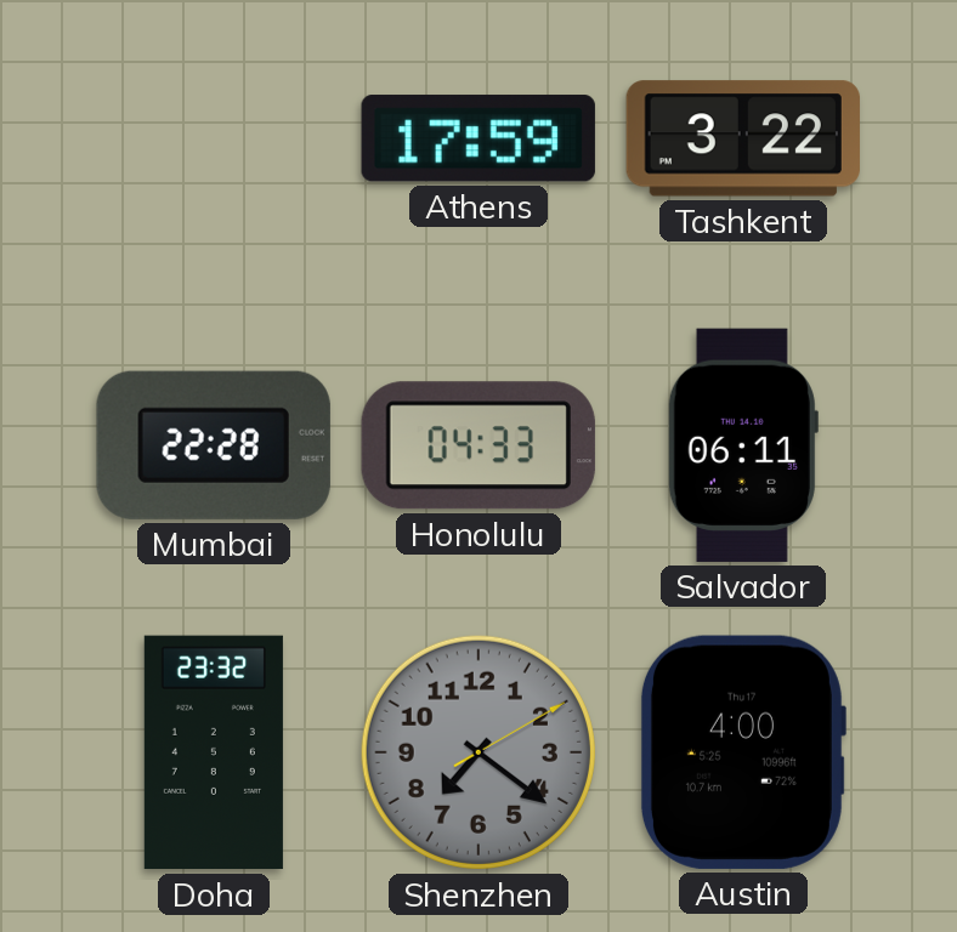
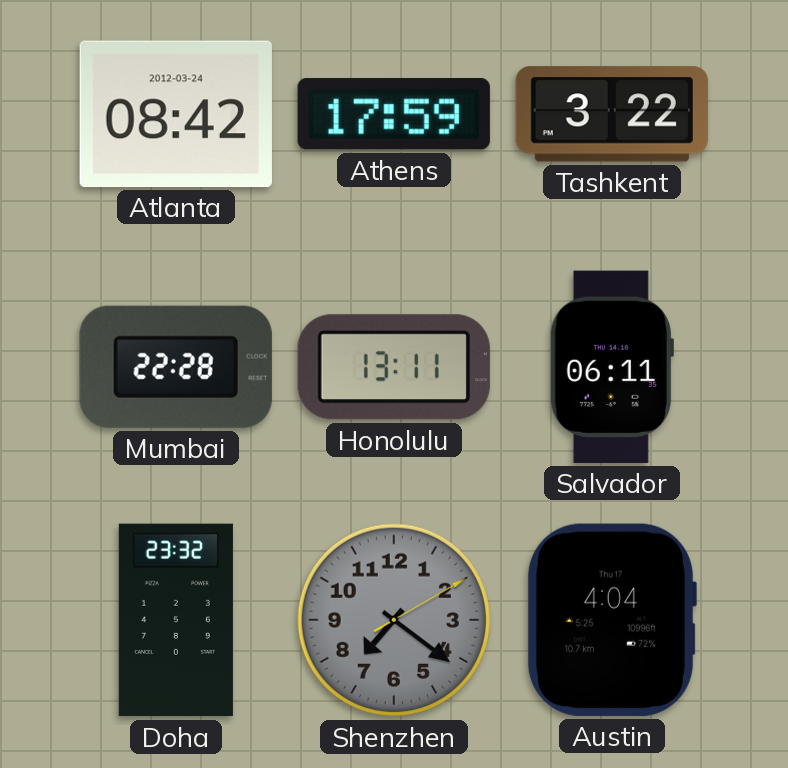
Atlanta: none -> 08:42
Honolulu: 04:33 -> 13:11
Austin: 4:00 -> 4:04
